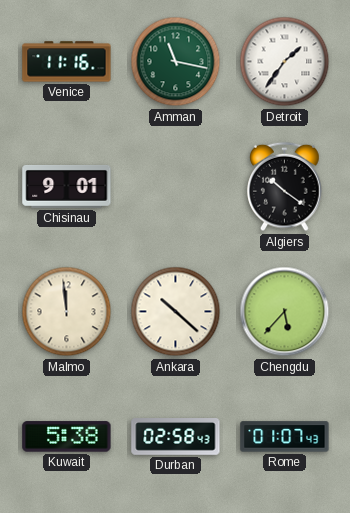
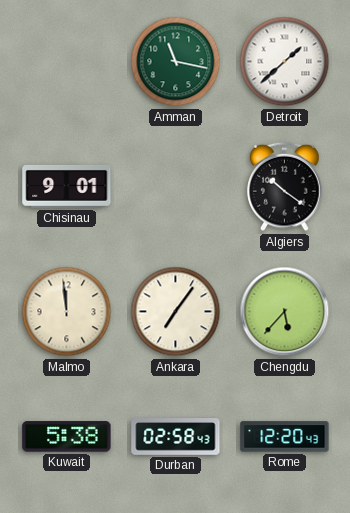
Venice: 11:16 -> none
Detroit: 1:36 -> 1:38
Ankara: 10:22 -> 7:06
Rome: 01:07 -> 12:20
